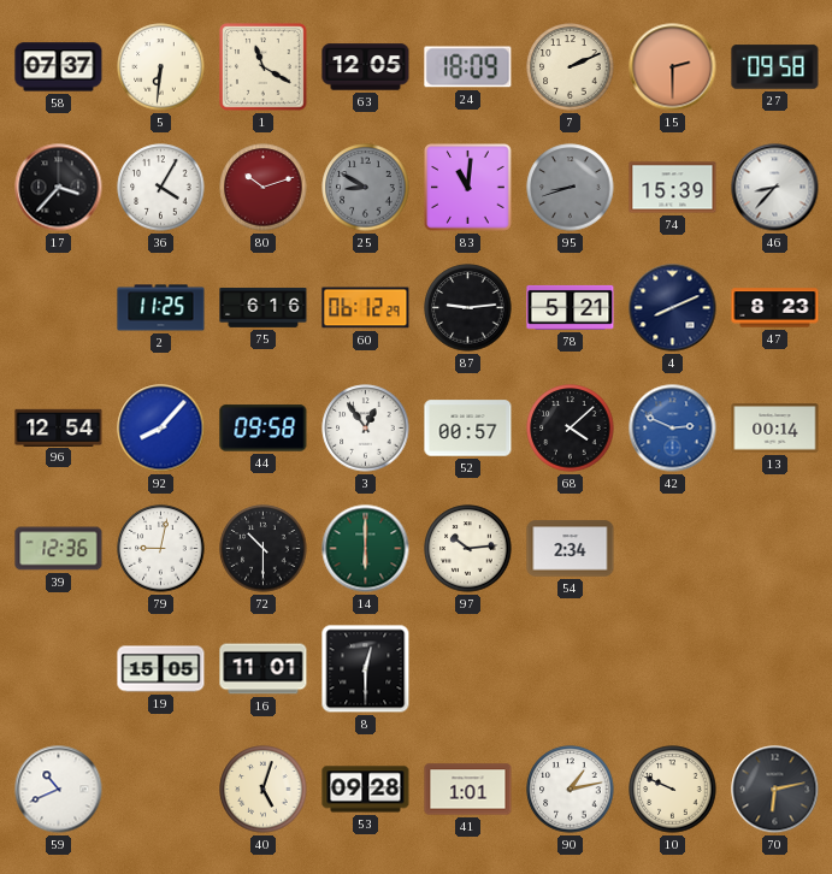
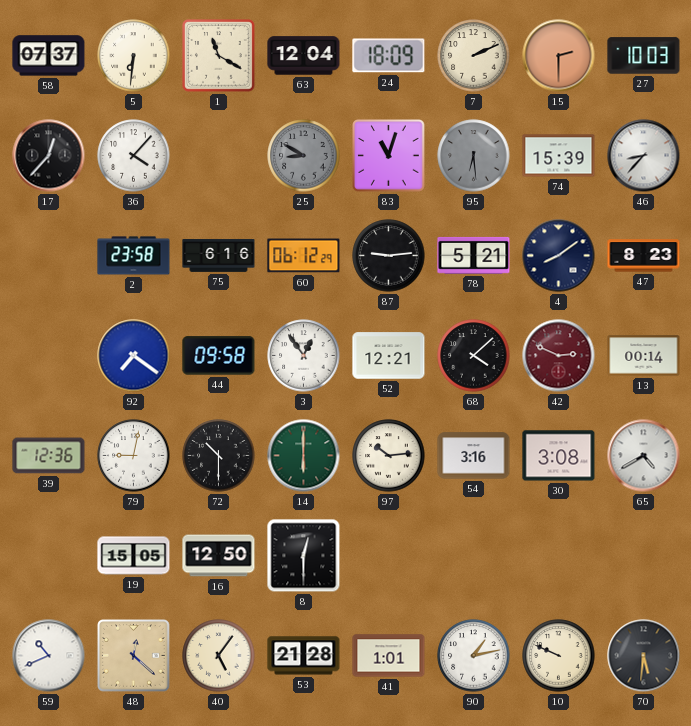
63: 12:05 -> 12:04
27: 09:58 -> 10:03
17: 3:37 -> 12:37
36: 4:05 -> 4:07
80: 10:12 -> none
83: 11:01 -> 11:03
95: 8:42 -> 6:29
2: 11:25 -> 23:58
4: 8:11 -> 8:09
96: 12:54 -> none
92: 8:07 -> 7:21
52: 00:57 -> 12:21
42 dial: blue -> burgundy
54: 2:34 -> 3:16
30: none -> 3:08
65: none -> 4:40
16: 11:01 -> 12:50
48: none -> 12:22
40: 5:03 -> 5:06
53: 09:28 -> 21:28
70: 6:13 -> 5:31
